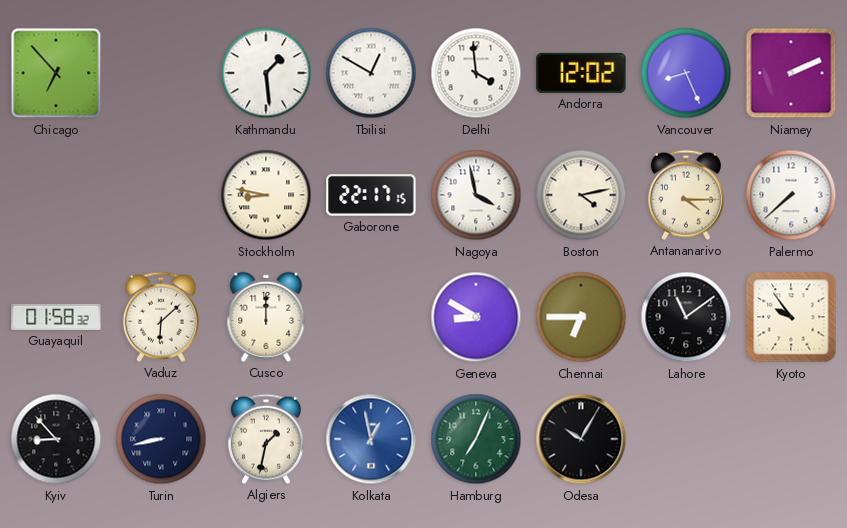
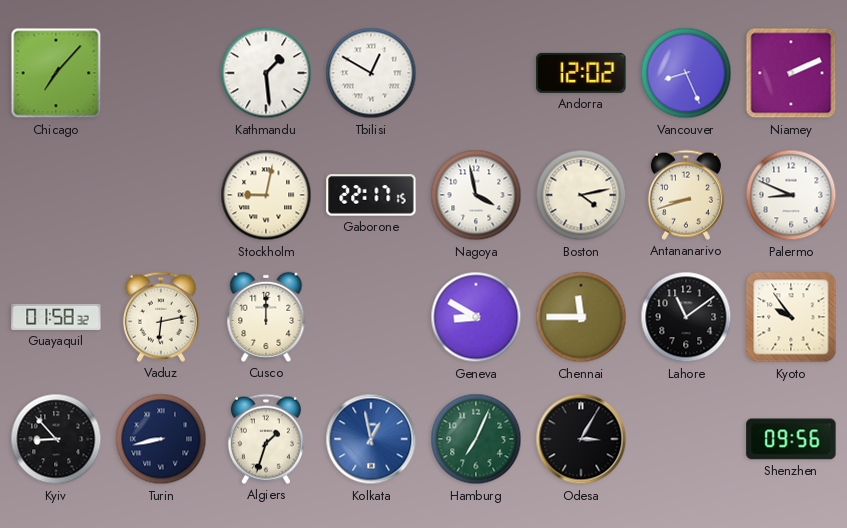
Chicago: 6:53 -> 7:07
Delhi: 3:59 -> none
Stockholm: 8:47 -> 9:02
Antananarivo: 4:15 -> 8:42
Palermo: 7:38 -> 8:49
Vaduz: 6:08 -> 6:13
Chennai: 6:45 -> 11:45
Algiers: 1:32 -> 1:33
Odesa: 10:05 -> 3:05
Shenzhen: none -> 09:56
